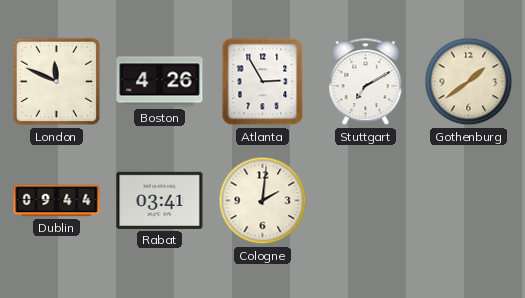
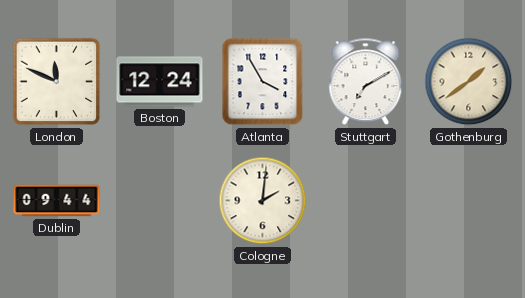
Boston: 4:26 -> 12:24
Atlanta: 2:55 -> 3:55
Rabat: 03:41 -> none
